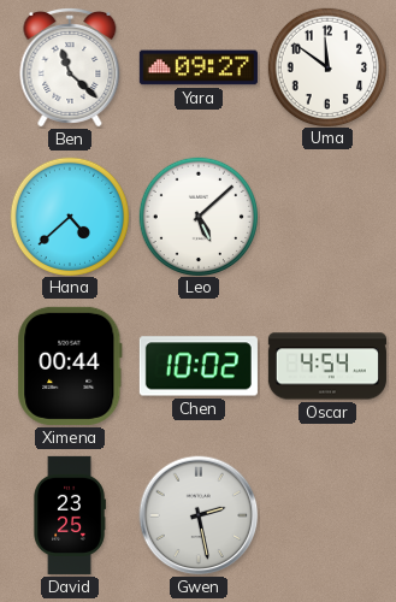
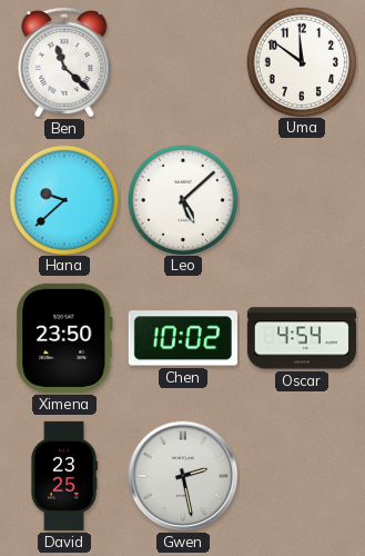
Yara: 09:27 -> none
Hana: 4:38 -> 9:38
Ximena: 00:44 -> 23:50
